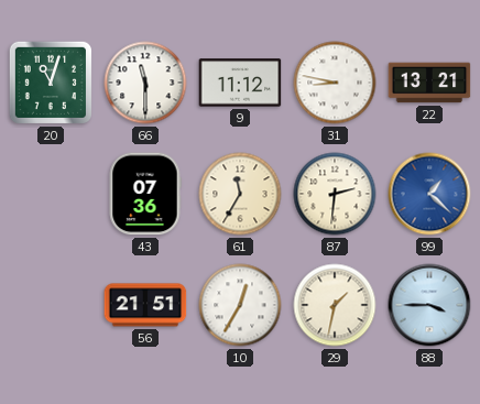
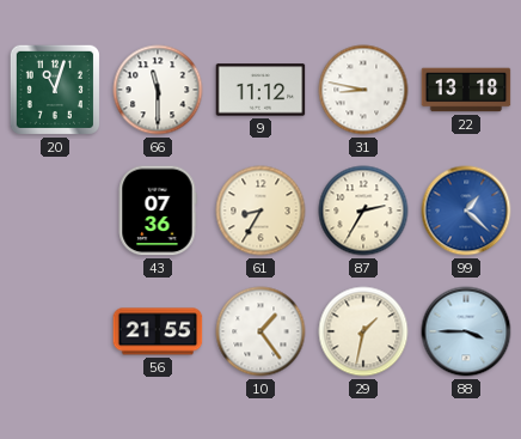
22: 13:21 -> 13:18
61: 11:35 -> 8:35
87: 2:31 -> 2:35
56: 21:51 -> 21:55
10: 12:35 -> 1:24
